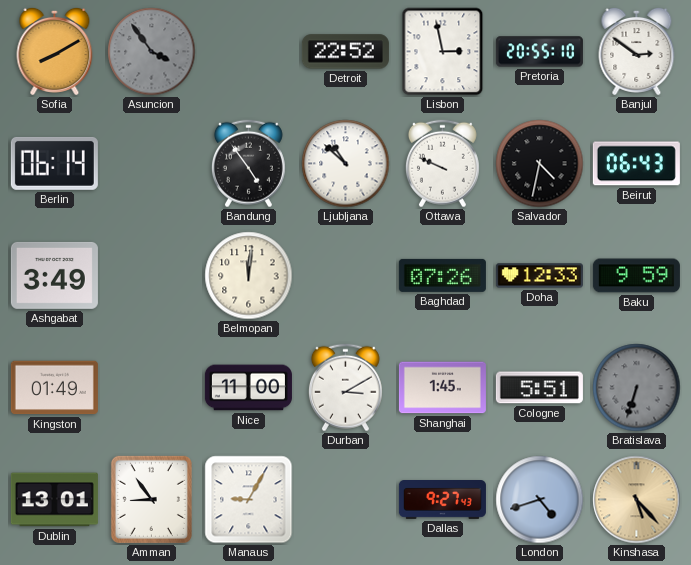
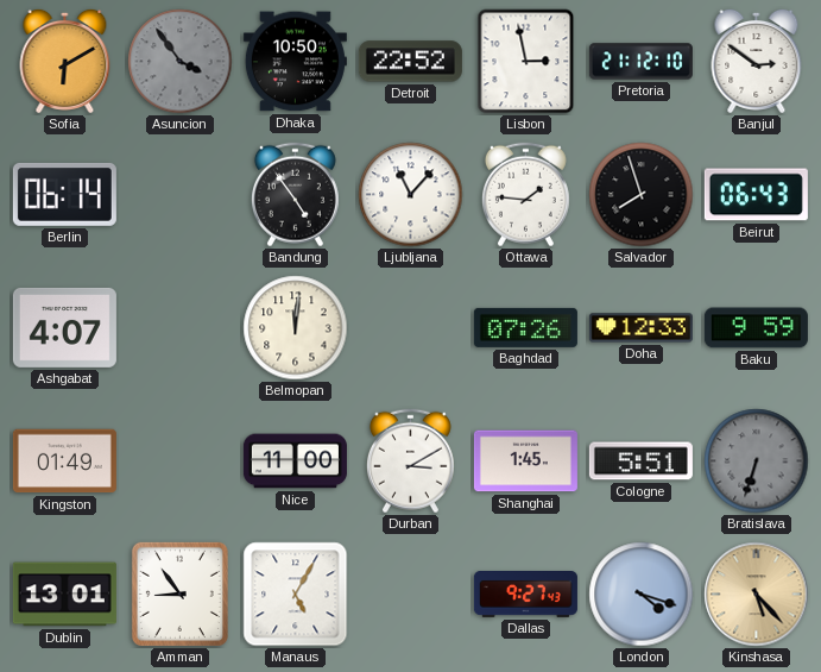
Sofia: 8:10 -> 6:10
Dhaka: none -> 10:50
Pretoria: 20:55 -> 21:12
Ljubljana: 10:52 -> 11:07
Ottawa: 9:49 -> 1:46
Salvador: 4:32 -> 7:57
Ashgabat: 3:49 -> 4:07
Manaus: 9:05 -> 5:05
London: 4:42 -> 4:18
